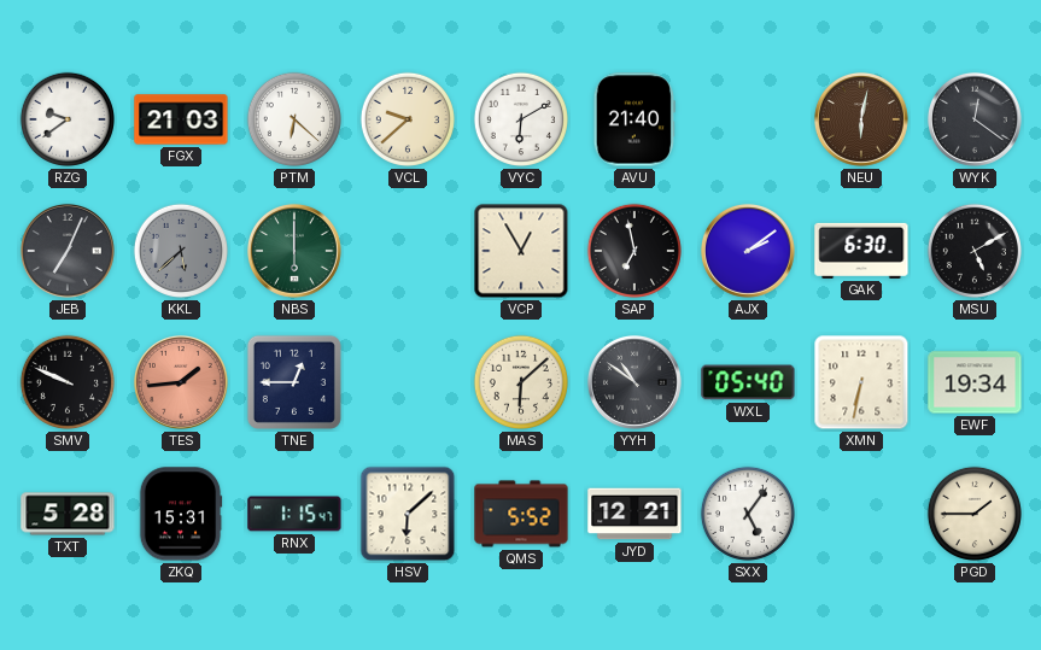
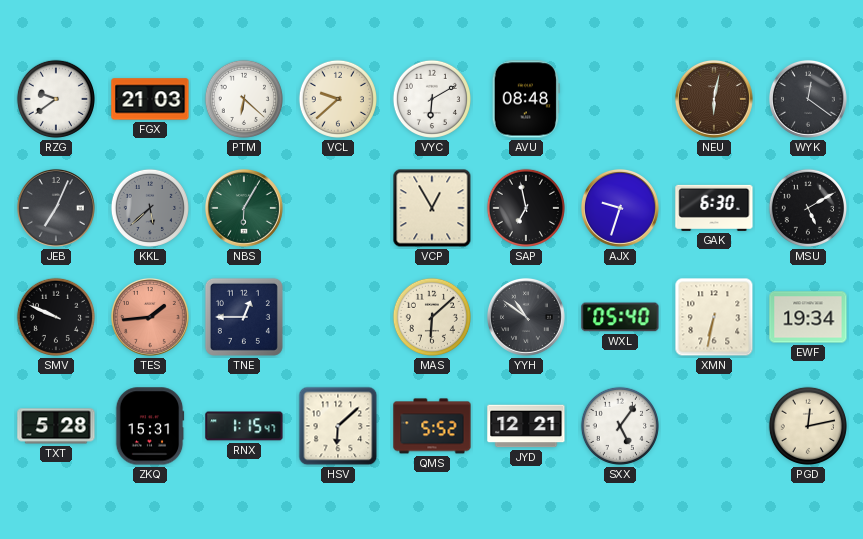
AVU: 21:40 -> 08:48
NBS: 6:00 -> 6:05
AJX: 2:09 -> 9:33
PGD: 1:45 -> 12:13
